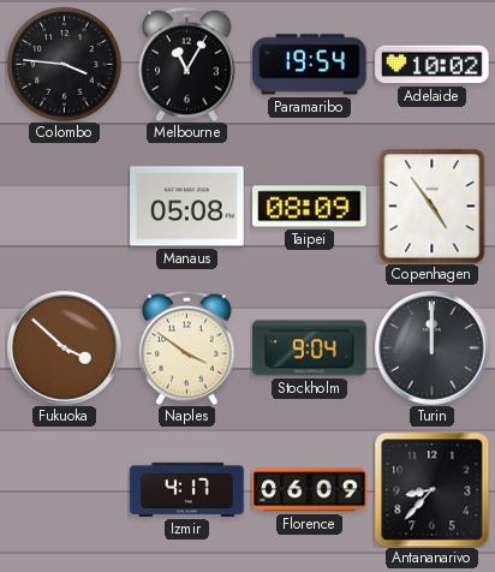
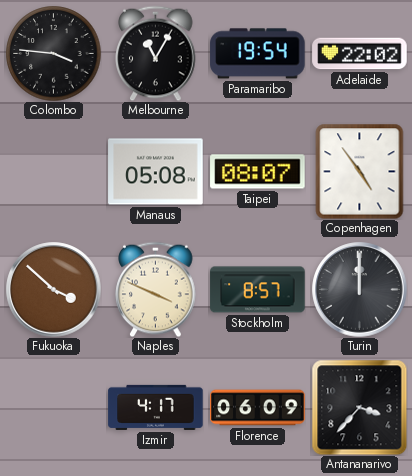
Adelaide: 10:02 -> 22:02
Taipei: 08:09 -> 08:07
Naples: 3:51 -> 3:49
Stockholm: 9:04 -> 8:57
Antananarivo: 8:37 -> 3:37
